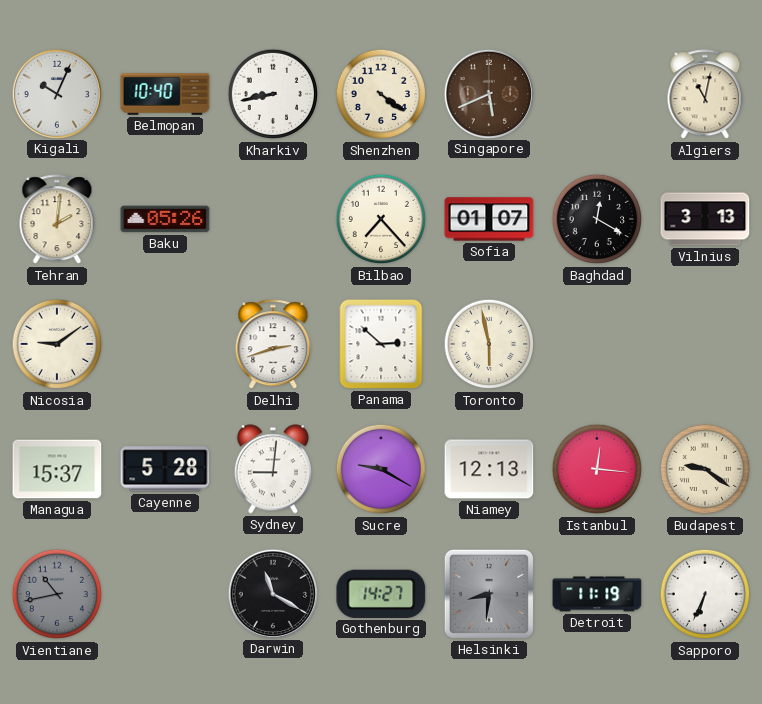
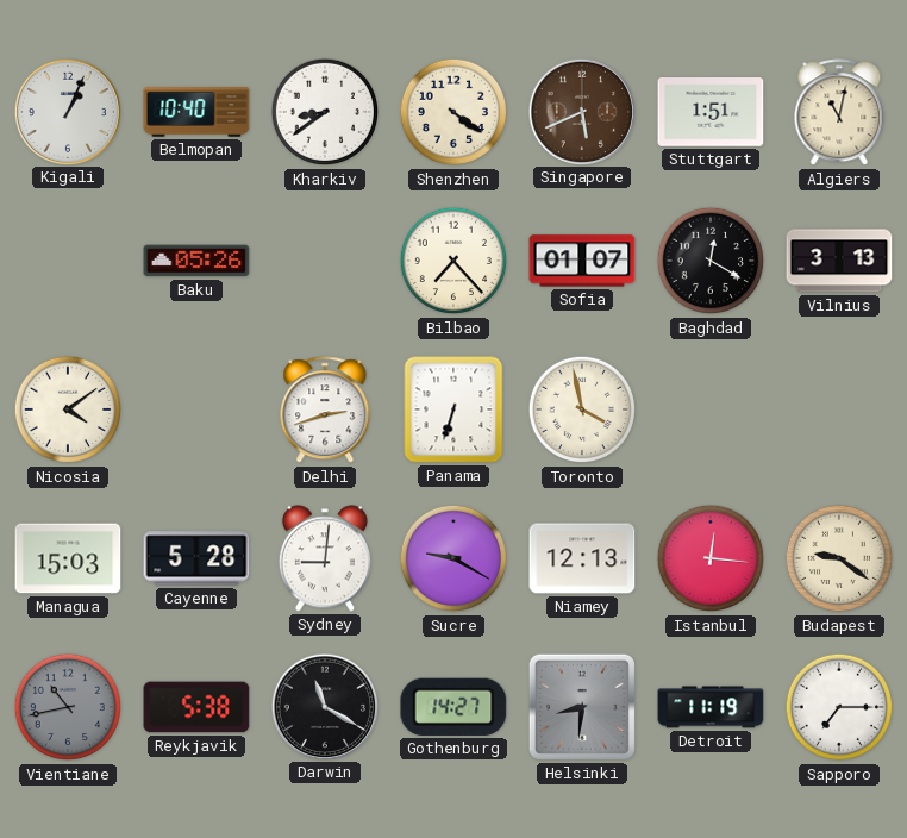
Kigali: 10:04 -> 1:04
Kharkiv: 8:43 -> 8:39
Stuttgart: none -> 1:51
Tehran: 2:01 -> none
Nicosia: 9:09 -> 4:09
Panama: 2:52 -> 6:33
Toronto: 5:58 -> 3:58
Managua: 15:37 -> 15:03
Reykjavik: none -> 5:38
Sapporo: 6:34 -> 7:15
